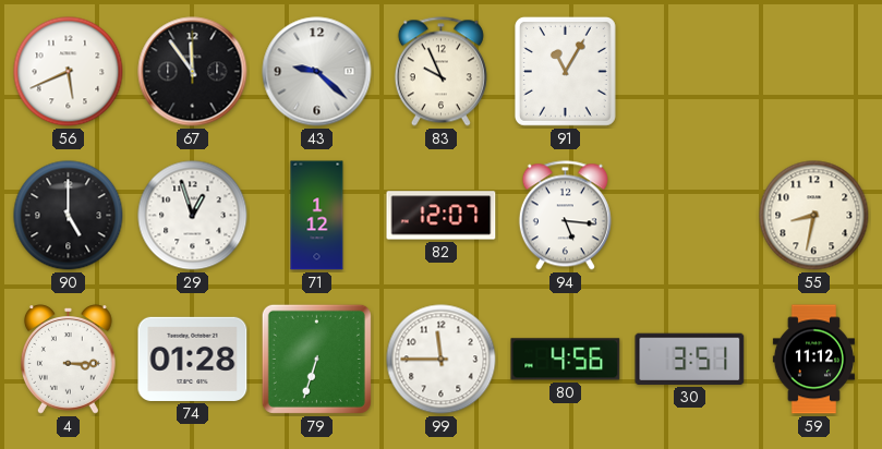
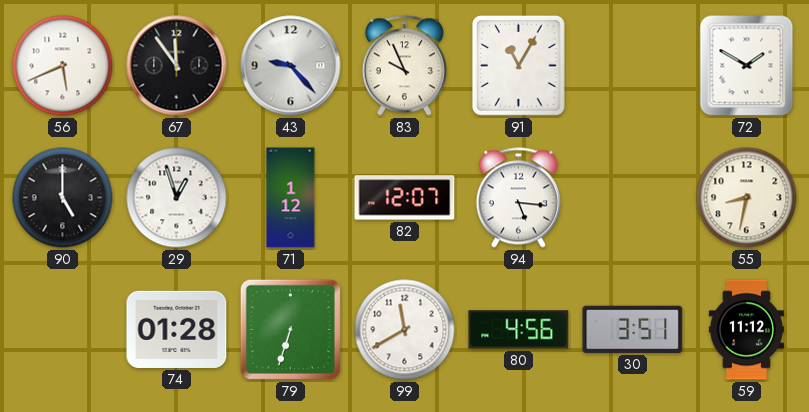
43: 9:22 -> 9:23
72: none -> 1:50
4: 3:15 -> none
99: 11:45 -> 11:40
